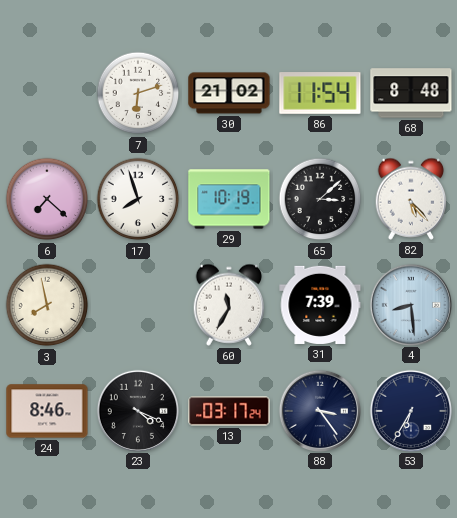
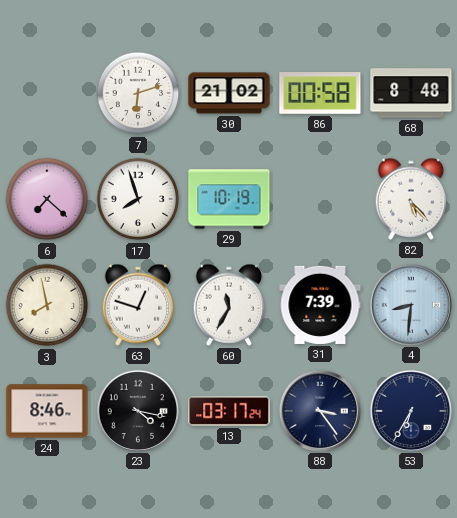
86: 11:54 -> 00:58
65: 3:08 -> none
63: none -> 12:48
4: 8:29 -> 8:31
23: 4:19 -> 4:17
